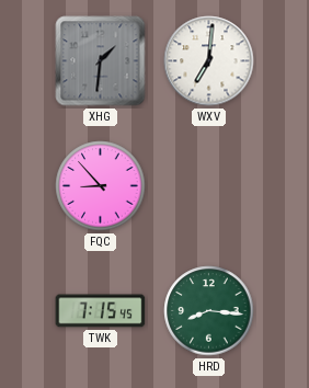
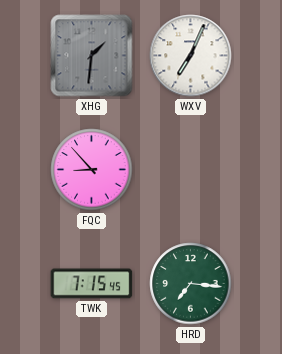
WXV: 7:01 -> 7:04
HRD: 8:16 -> 7:16
